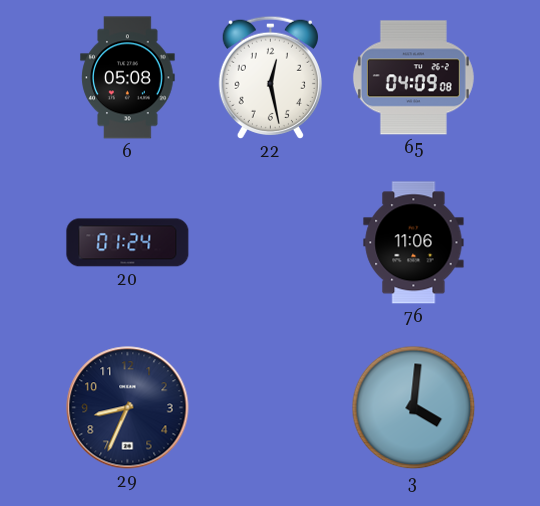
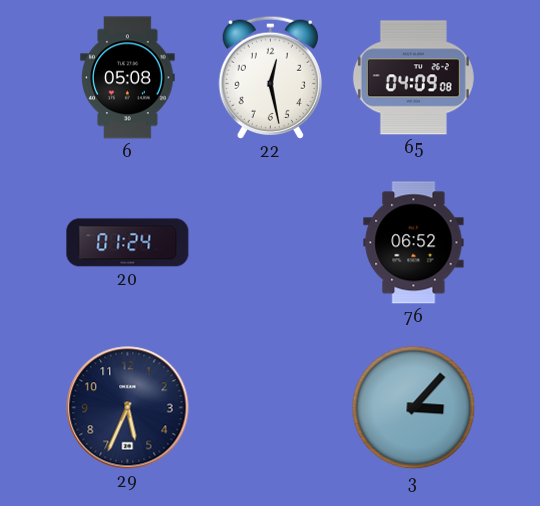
76: 11:06 -> 06:52
29: 8:34 -> 5:34
3: 4:01 -> 3:07
